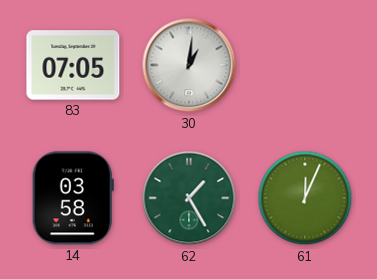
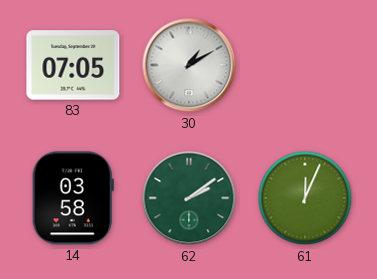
30: 1:01 -> 1:10
62: 1:25 -> 2:09
